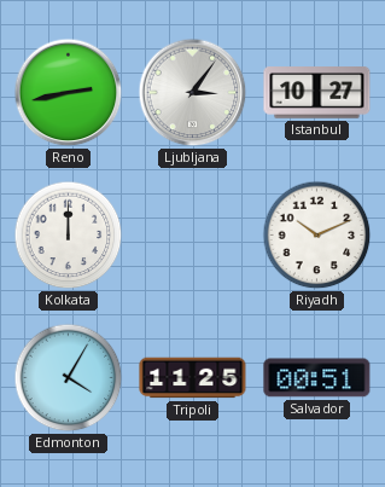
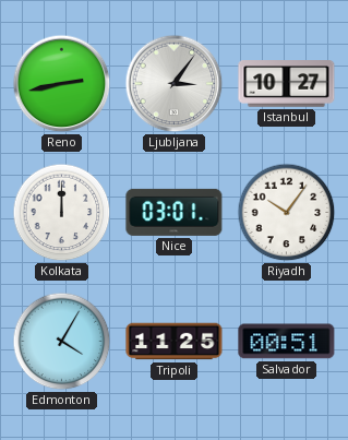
Nice: none -> 03:01
Riyadh: 10:11 -> 10:06
